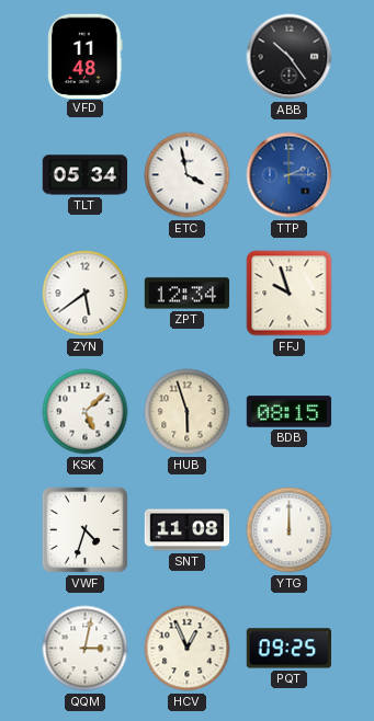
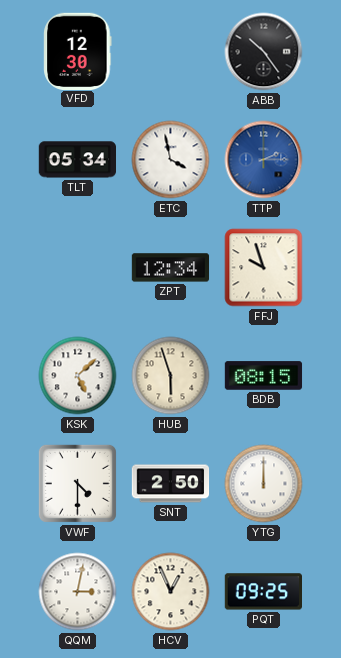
VFD: 11:48 -> 12:30
ZYN: 5:39 -> none
VWF: 4:33 -> 4:30
SNT: 11:08 -> 2:50
